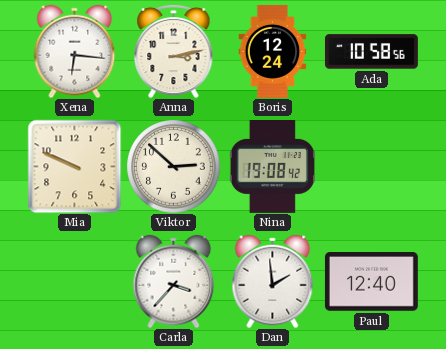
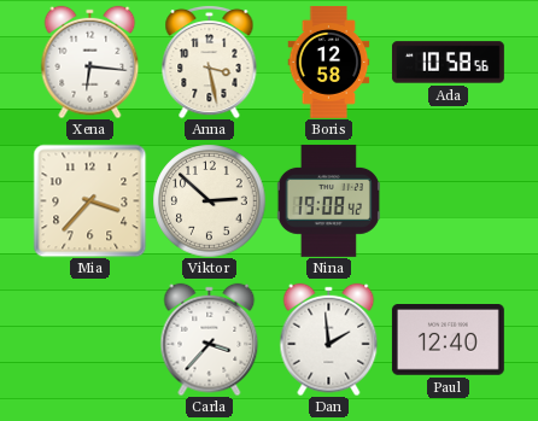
Anna: 3:13 -> 3:28
Boris: 12:24 -> 12:58
Mia: 9:49 -> 3:37
